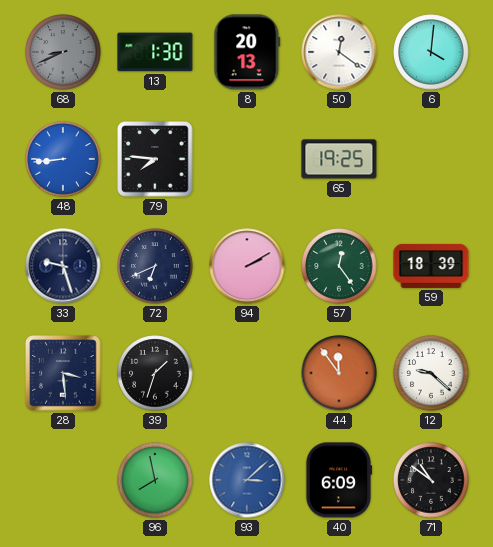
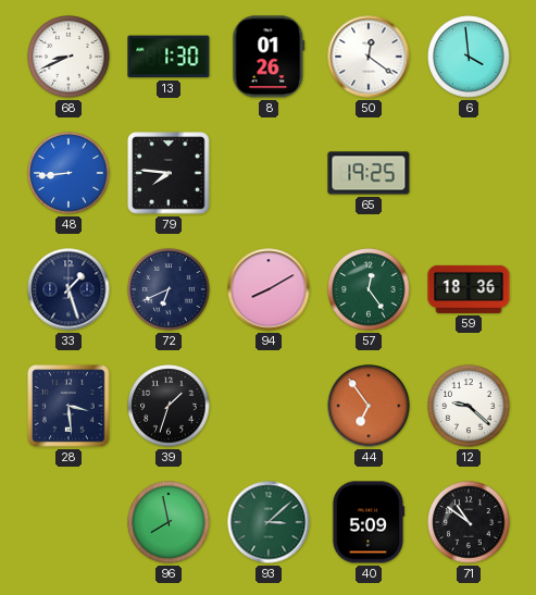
68 dial: grey -> white
8: 20:13 -> 01:26
6: 4:01 -> 3:59
33: 9:27 -> 1:27
94: 2:10 -> 8:10
59: 18:39 -> 18:36
44: 11:54 -> 6:54
93 dial: blue -> green
40: 6:09 -> 5:09
